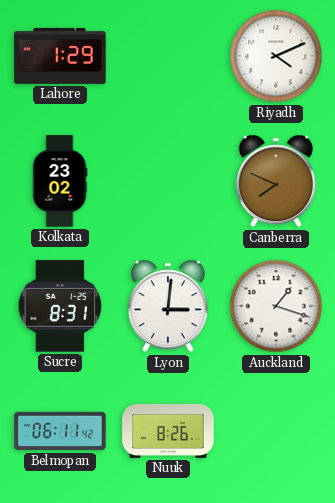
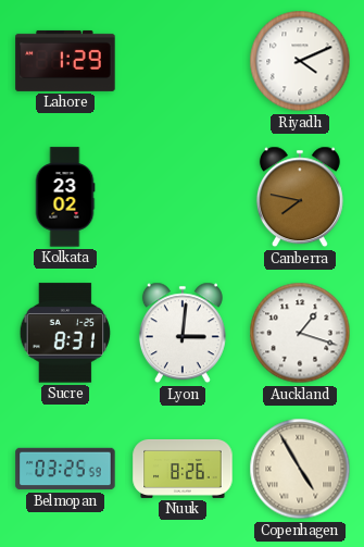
Canberra: 7:49 -> 7:47
Belmopan: 06:11 -> 03:25
Copenhagen: none -> 4:55
